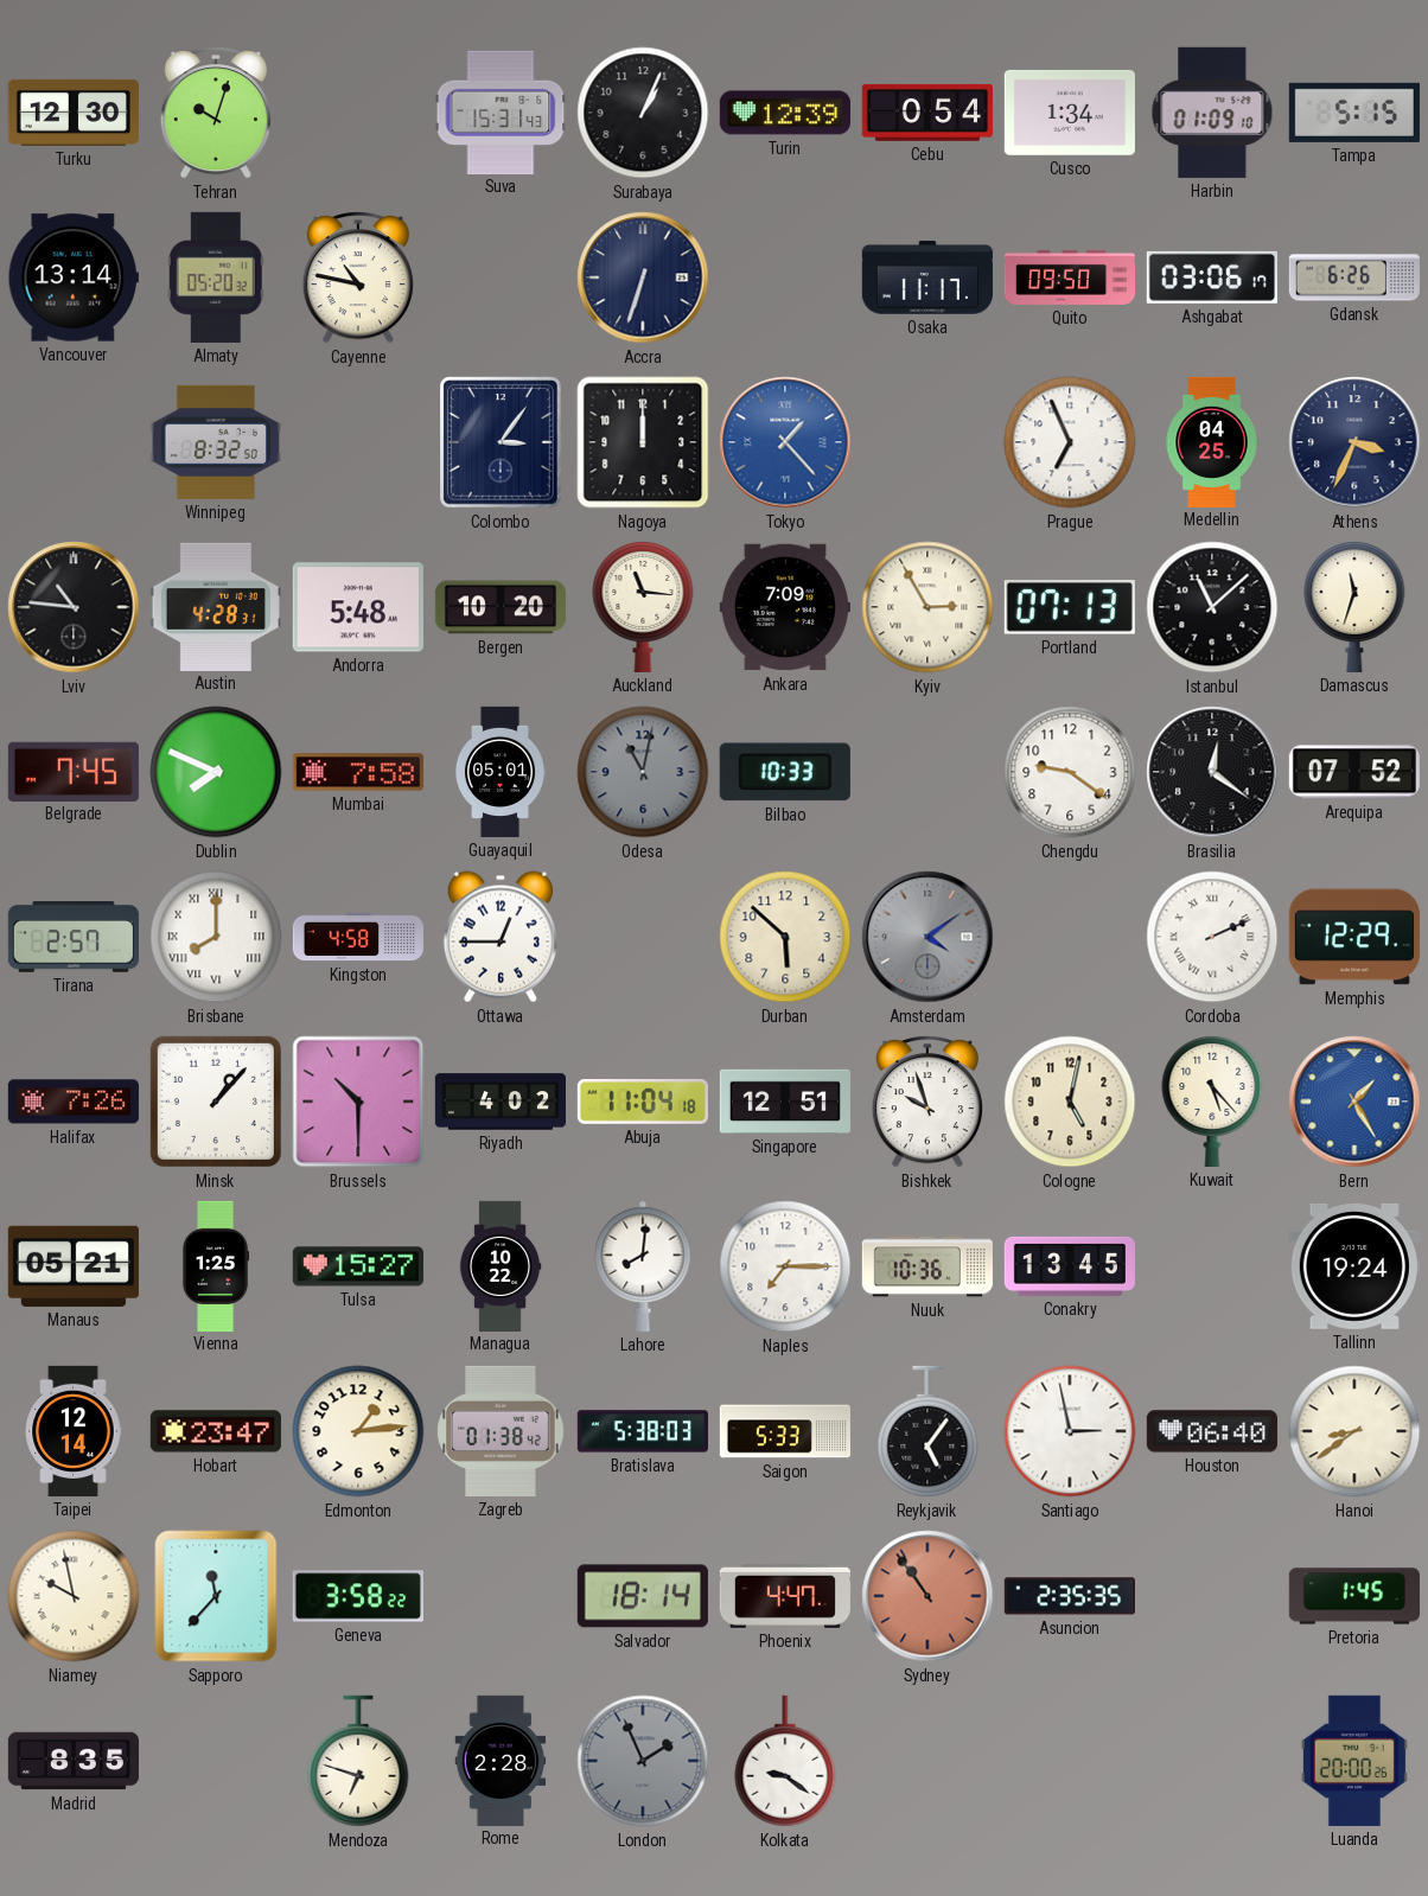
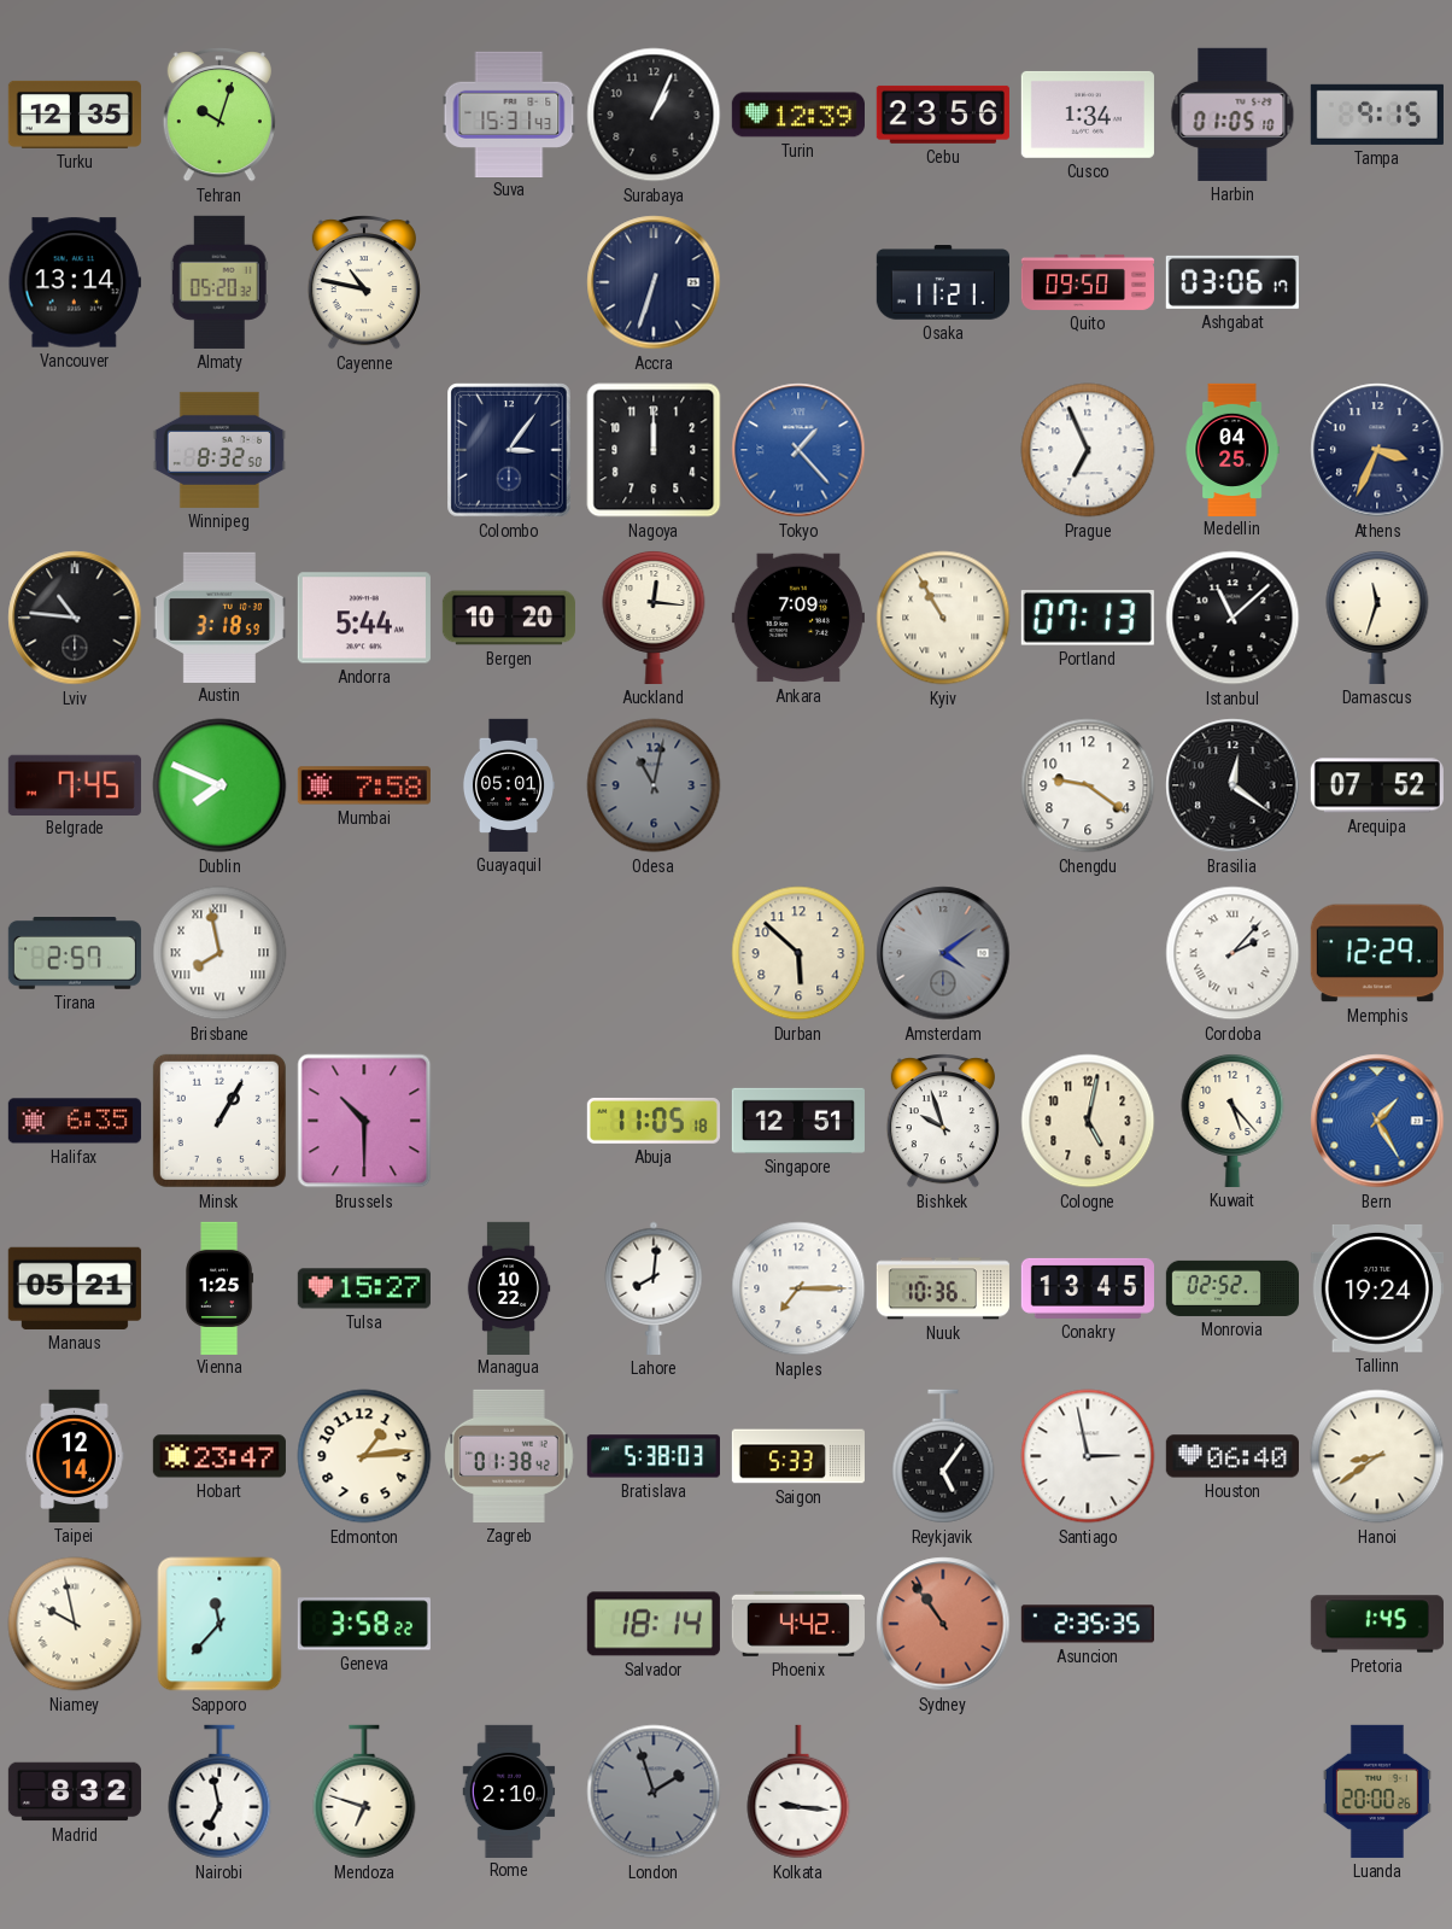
Turku: 12:30 -> 12:35
Cebu: 0:54 -> 23:56
Harbin: 01:09 -> 01:05
Tampa: 5:15 -> 9:15
Osaka: 11:17 -> 11:21
Gdansk: 6:26 -> none
Austin: 4:28 -> 3:18
Andorra: 5:48 -> 5:44
Auckland: 11:16 -> 12:16
Kyiv: 2:55 -> 10:55
Bilbao: 10:33 -> none
Brisbane: 8:00 -> 7:58
Kingston: 4:58 -> none
Ottawa: 12:45 -> none
Cordoba: 2:11 -> 2:07
Halifax: 7:26 -> 6:35
Minsk: 1:07 -> 1:05
Riyadh: 4:02 -> none
Abuja: 11:04 -> 11:05
Monrovia: none -> 02:52
Phoenix: 4:47 -> 4:42
Madrid: 8:35 -> 8:32
Nairobi: none -> 6:58
Rome: 2:28 -> 2:10
London: 1:56 -> 1:57
Kolkata: 9:21 -> 9:16
